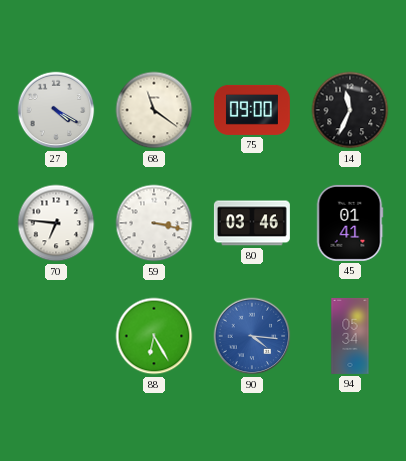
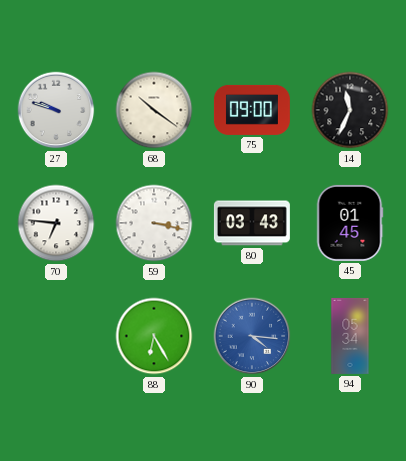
27: 4:20 -> 9:48
68: 11:21 -> 10:21
80: 03:46 -> 03:43
45: 01:41 -> 01:45
